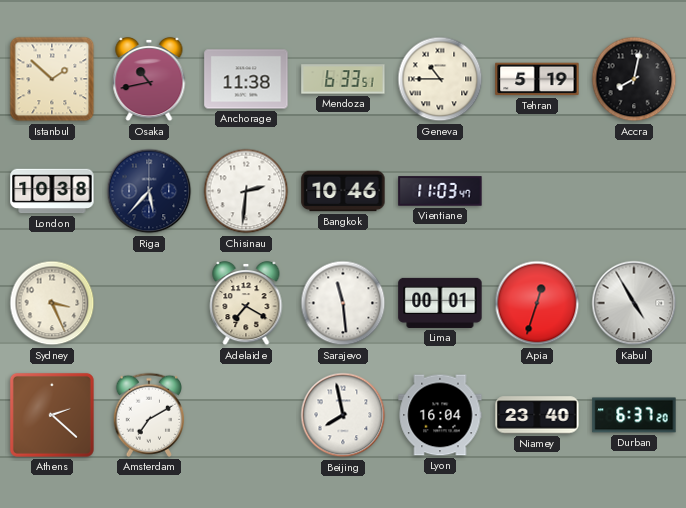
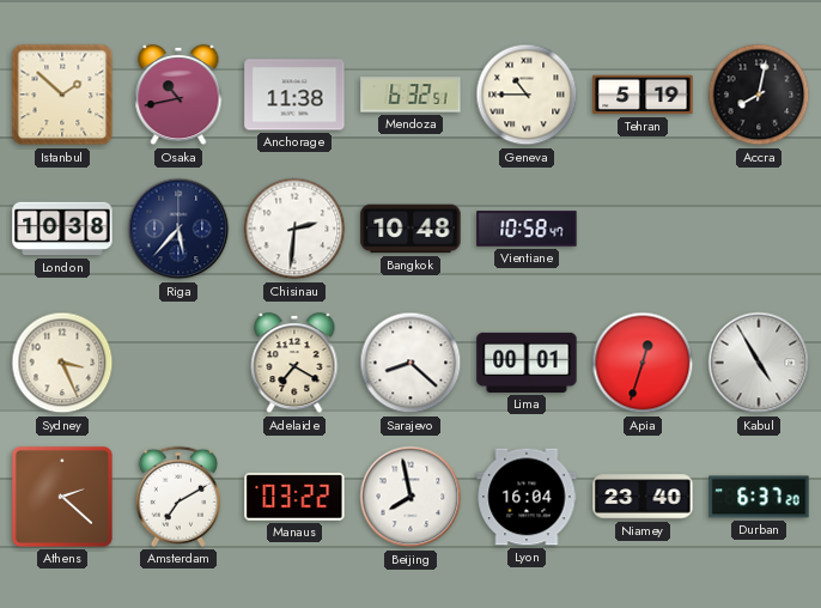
Mendoza: 6:33 -> 6:32
Bangkok: 10:46 -> 10:48
Vientiane: 11:03 -> 10:58
Sarajevo: 11:29 -> 8:22
Manaus: none -> 03:22
